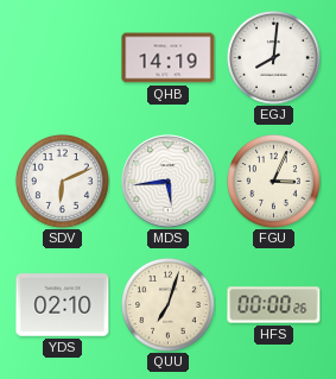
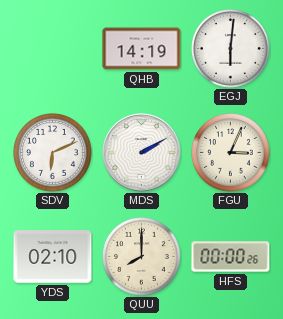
EGJ: 8:01 -> 6:01
MDS: 5:44 -> 2:10
QUU: 7:03 -> 8:00
